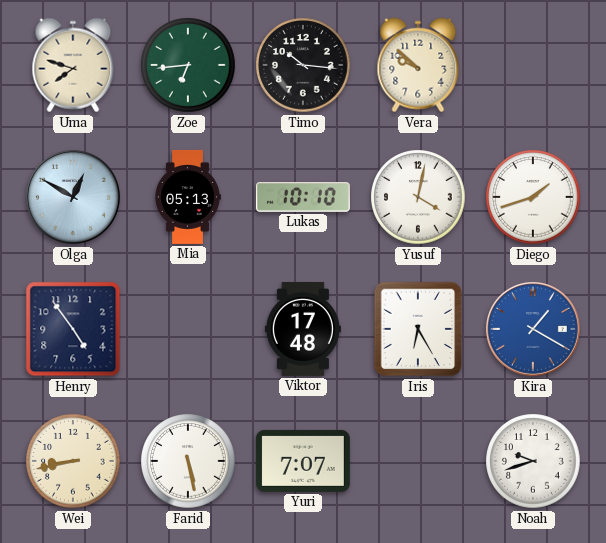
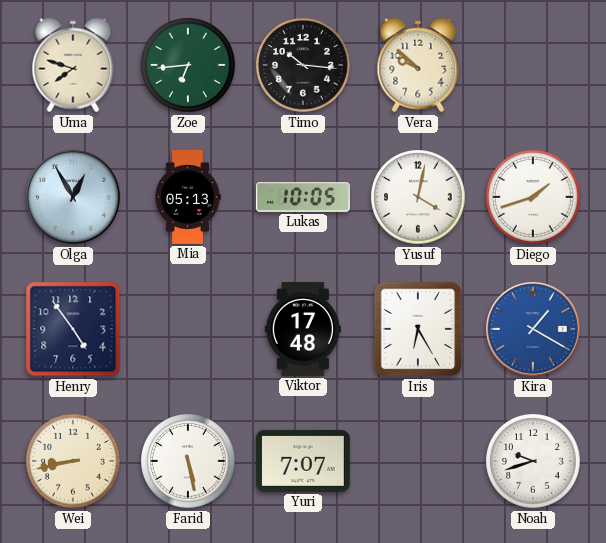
Olga: 12:50 -> 12:55
Lukas: 10:10 -> 10:05
